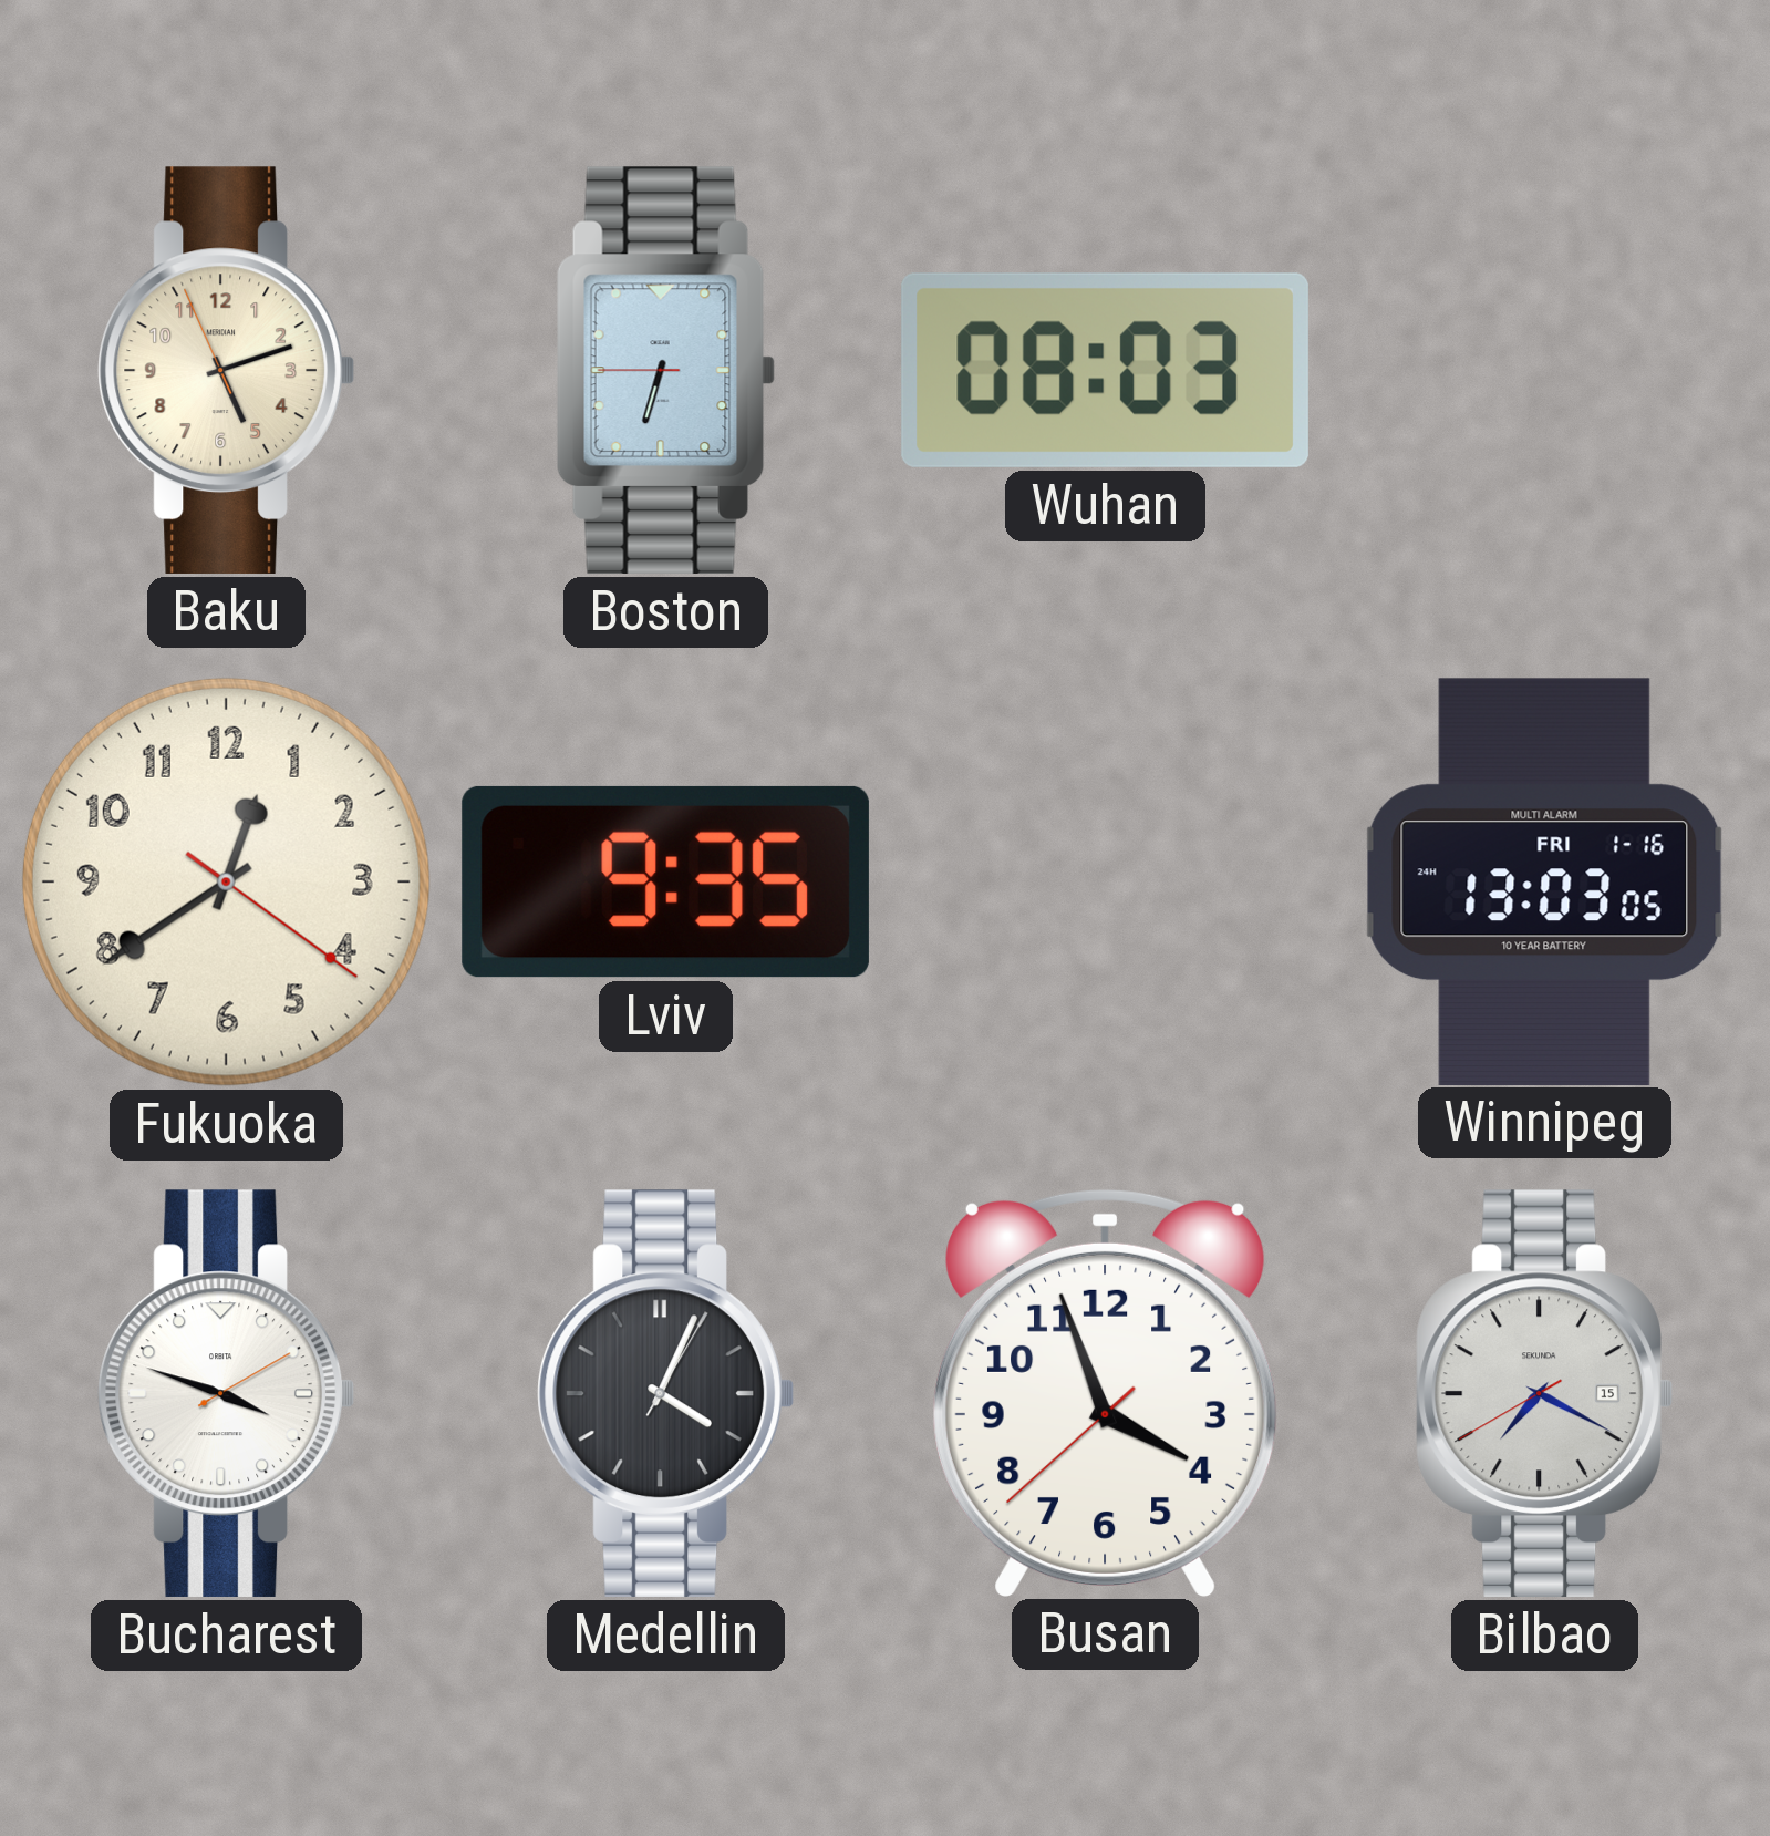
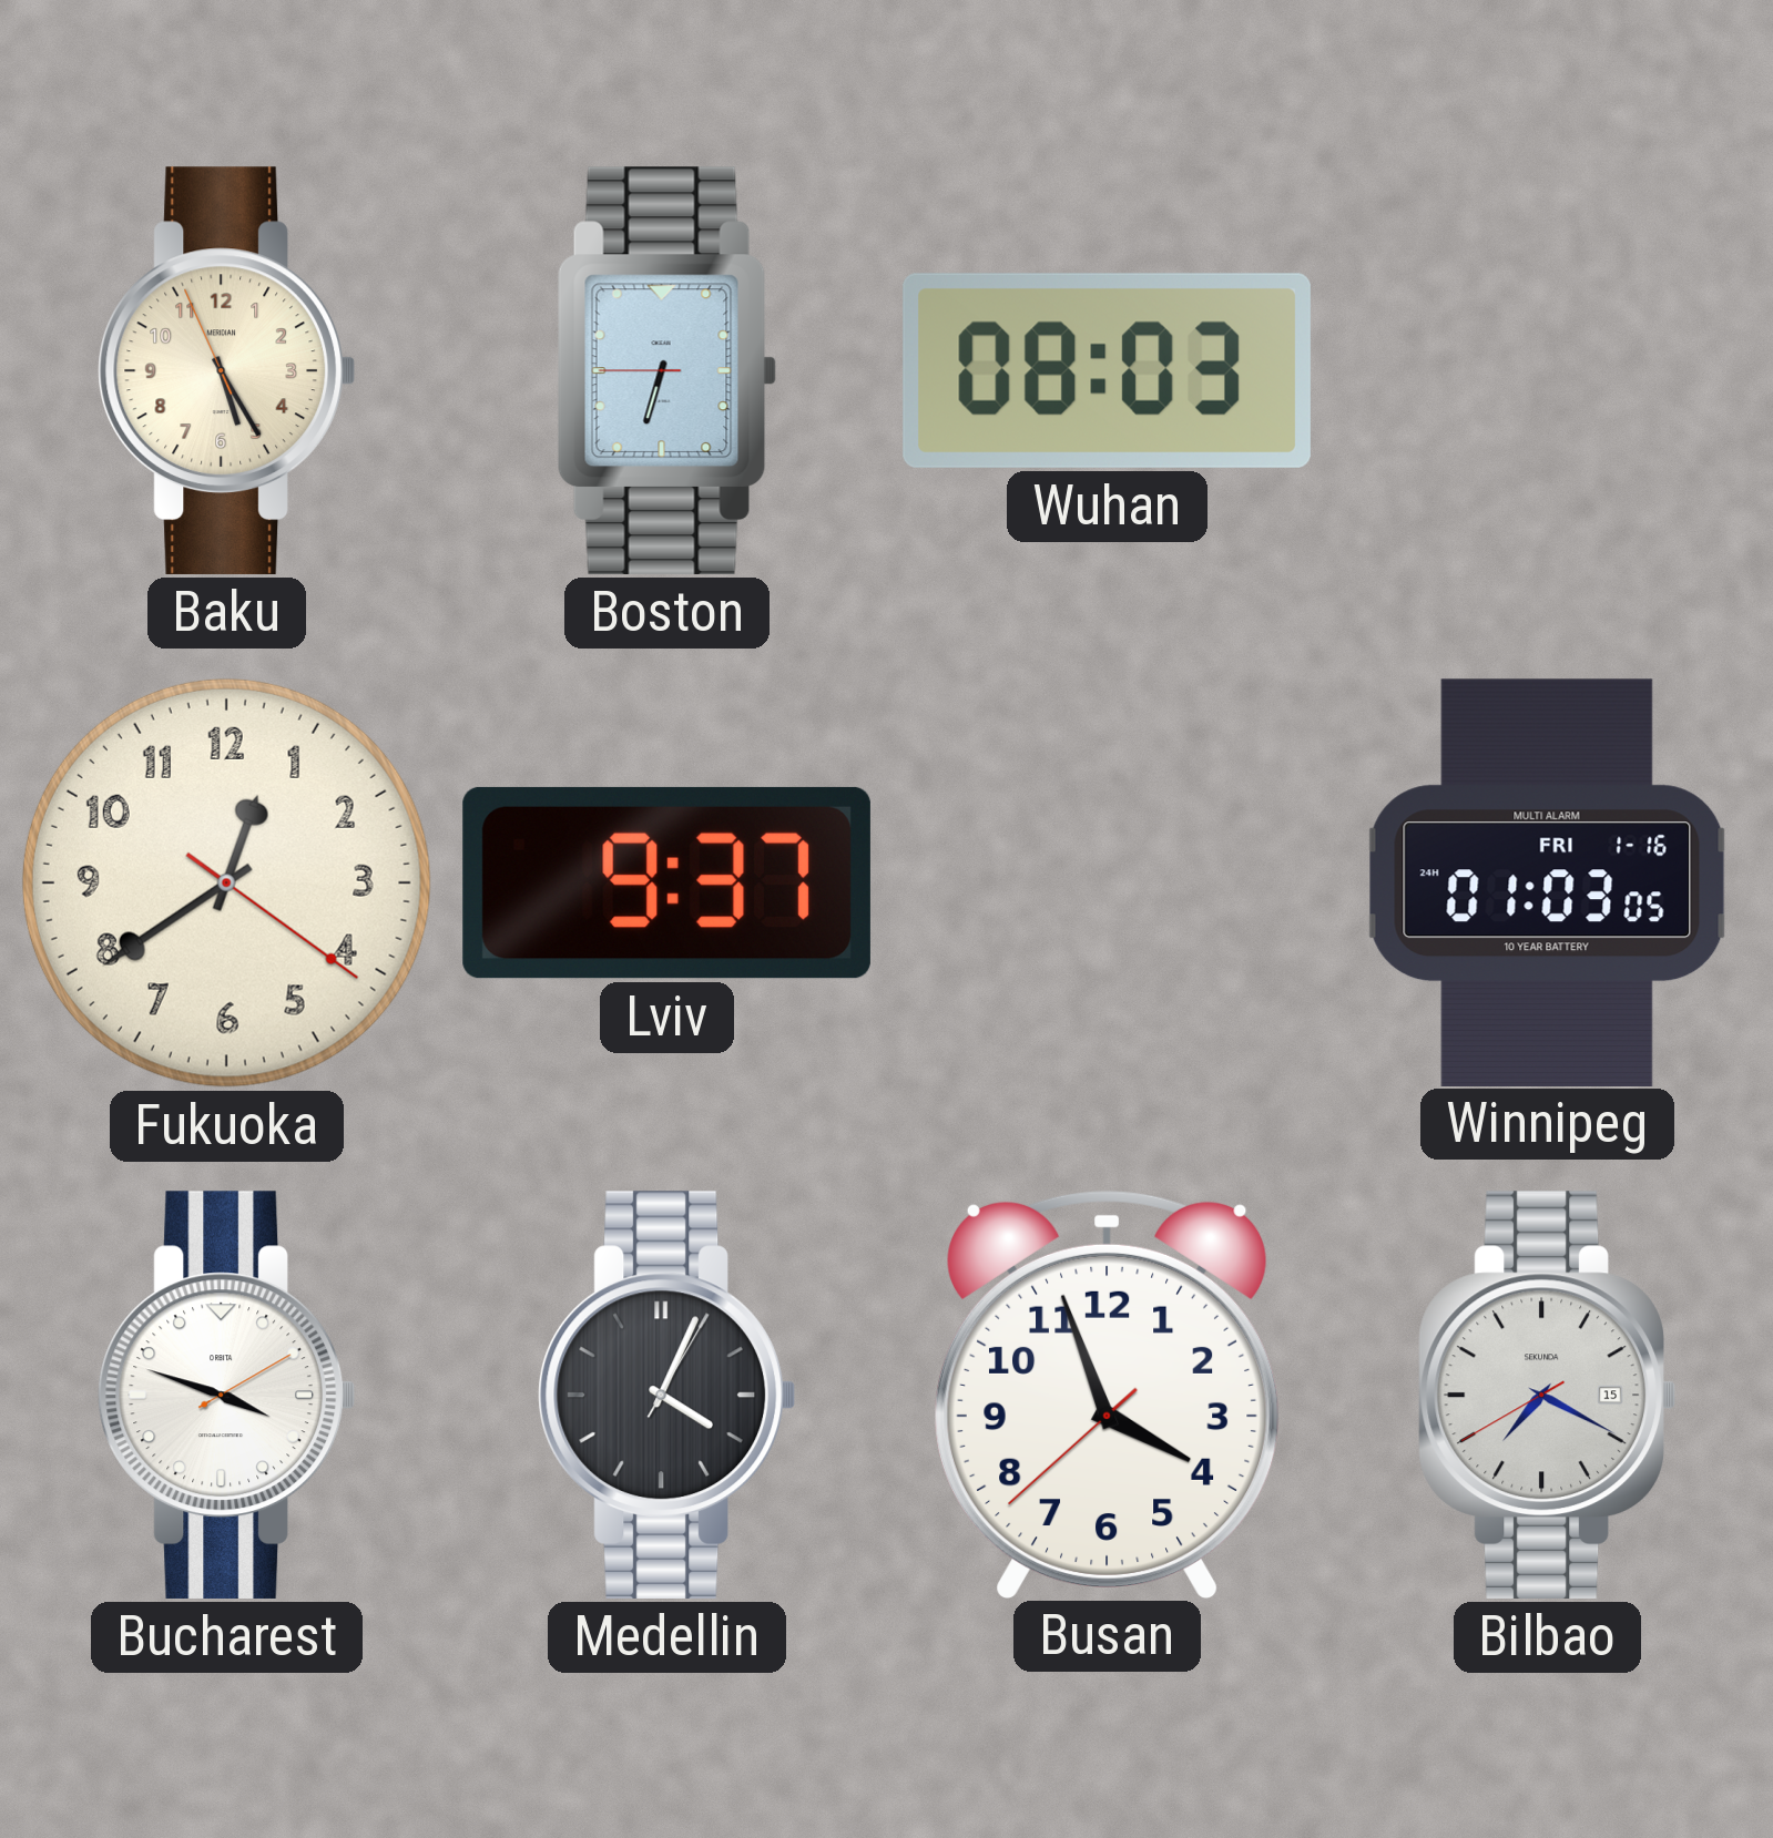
Baku: 5:11 -> 5:24
Lviv: 9:35 -> 9:37
Winnipeg: 13:03 -> 01:03
